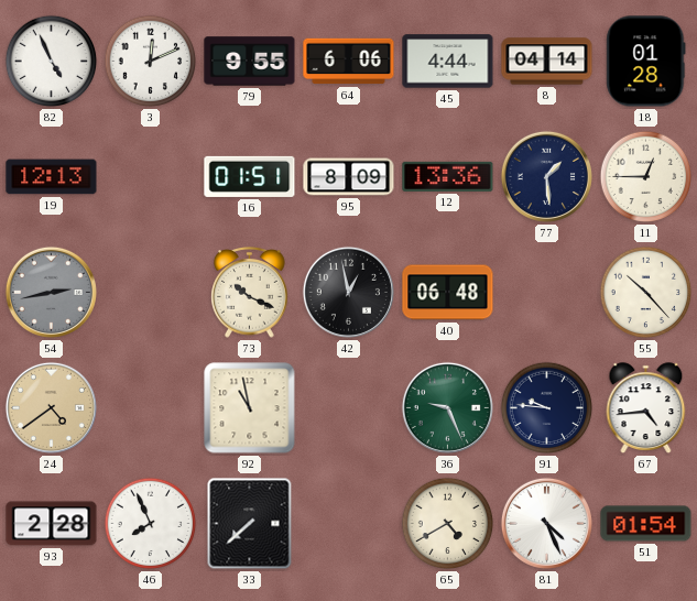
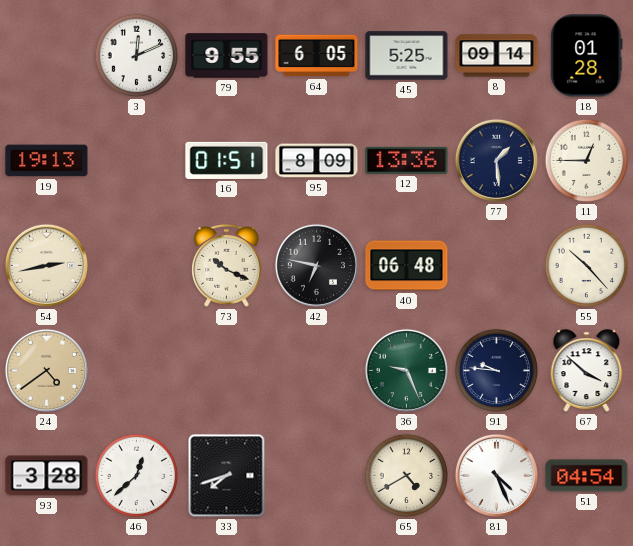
82: 4:56 -> none
64: 6:06 -> 6:05
45: 4:44 -> 5:25
8: 04:14 -> 09:14
19: 12:13 -> 19:13
54 dial: grey -> cream
42: 12:58 -> 6:47
92: 10:58 -> none
67: 4:44 -> 3:52
93: 2:28 -> 3:28
46: 7:56 -> 12:38
33: 7:38 -> 7:42
51: 01:54 -> 04:54
